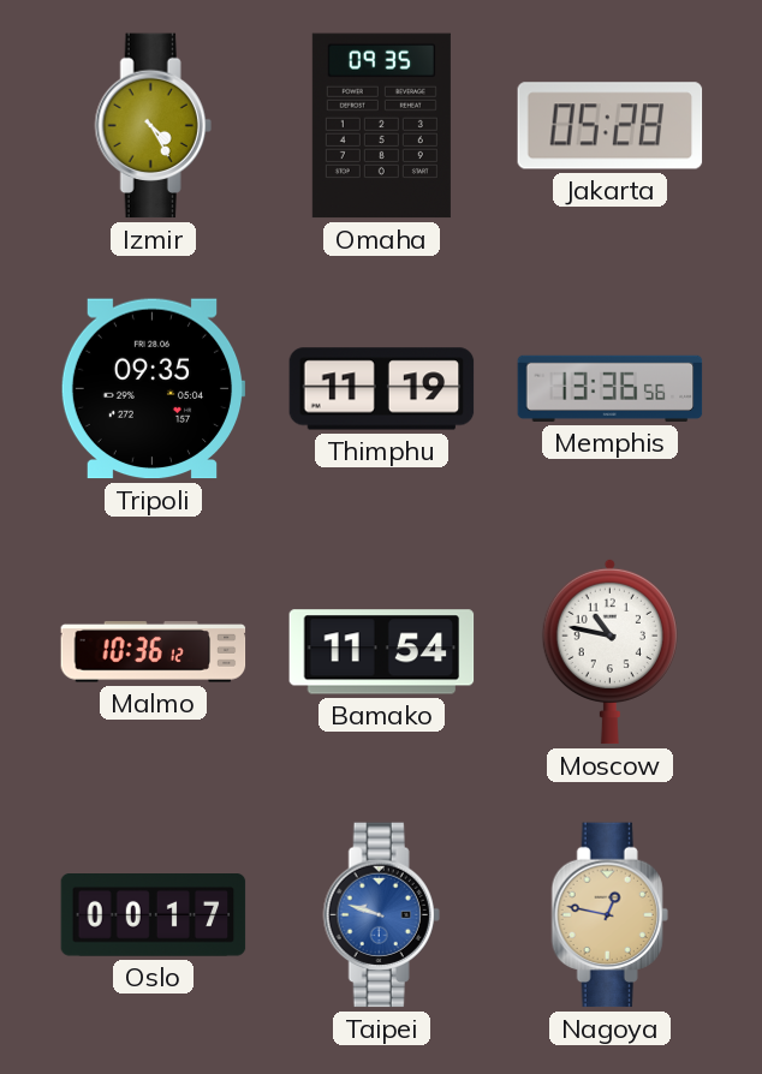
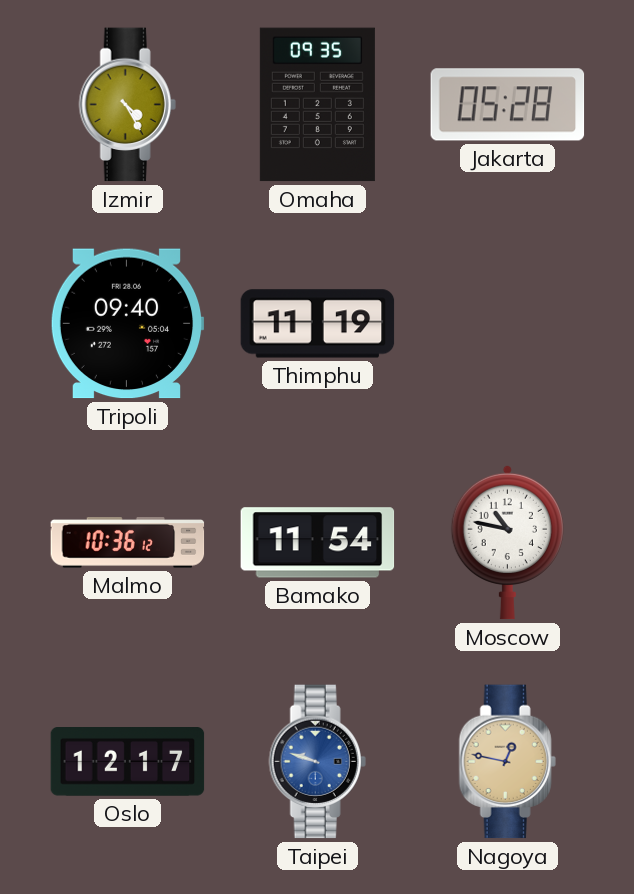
Tripoli: 09:35 -> 09:40
Memphis: 13:36 -> none
Oslo: 00:17 -> 12:17
